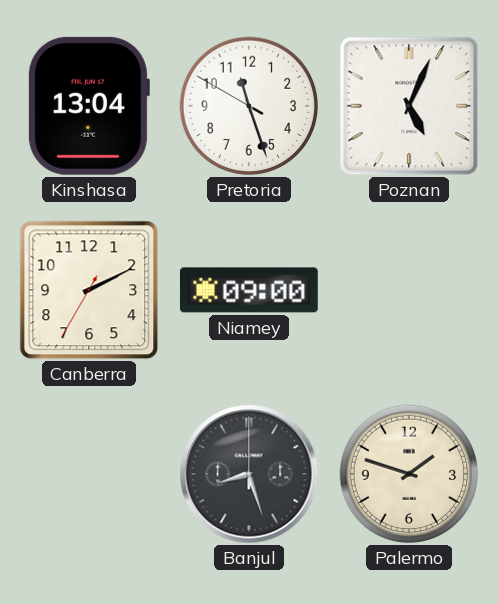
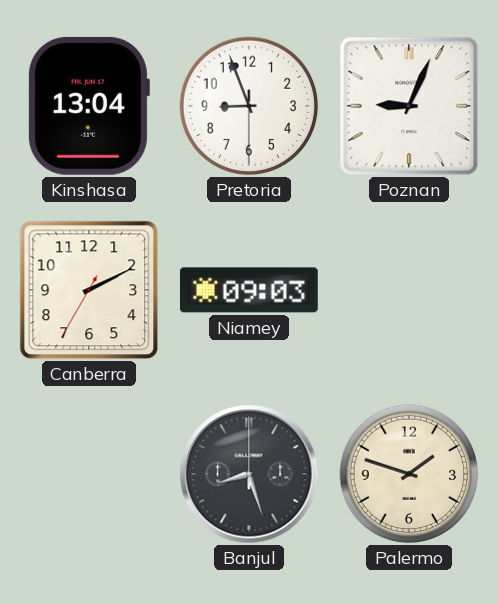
Pretoria: 11:26 -> 8:56
Poznan: 5:04 -> 9:04
Niamey: 09:00 -> 09:03
